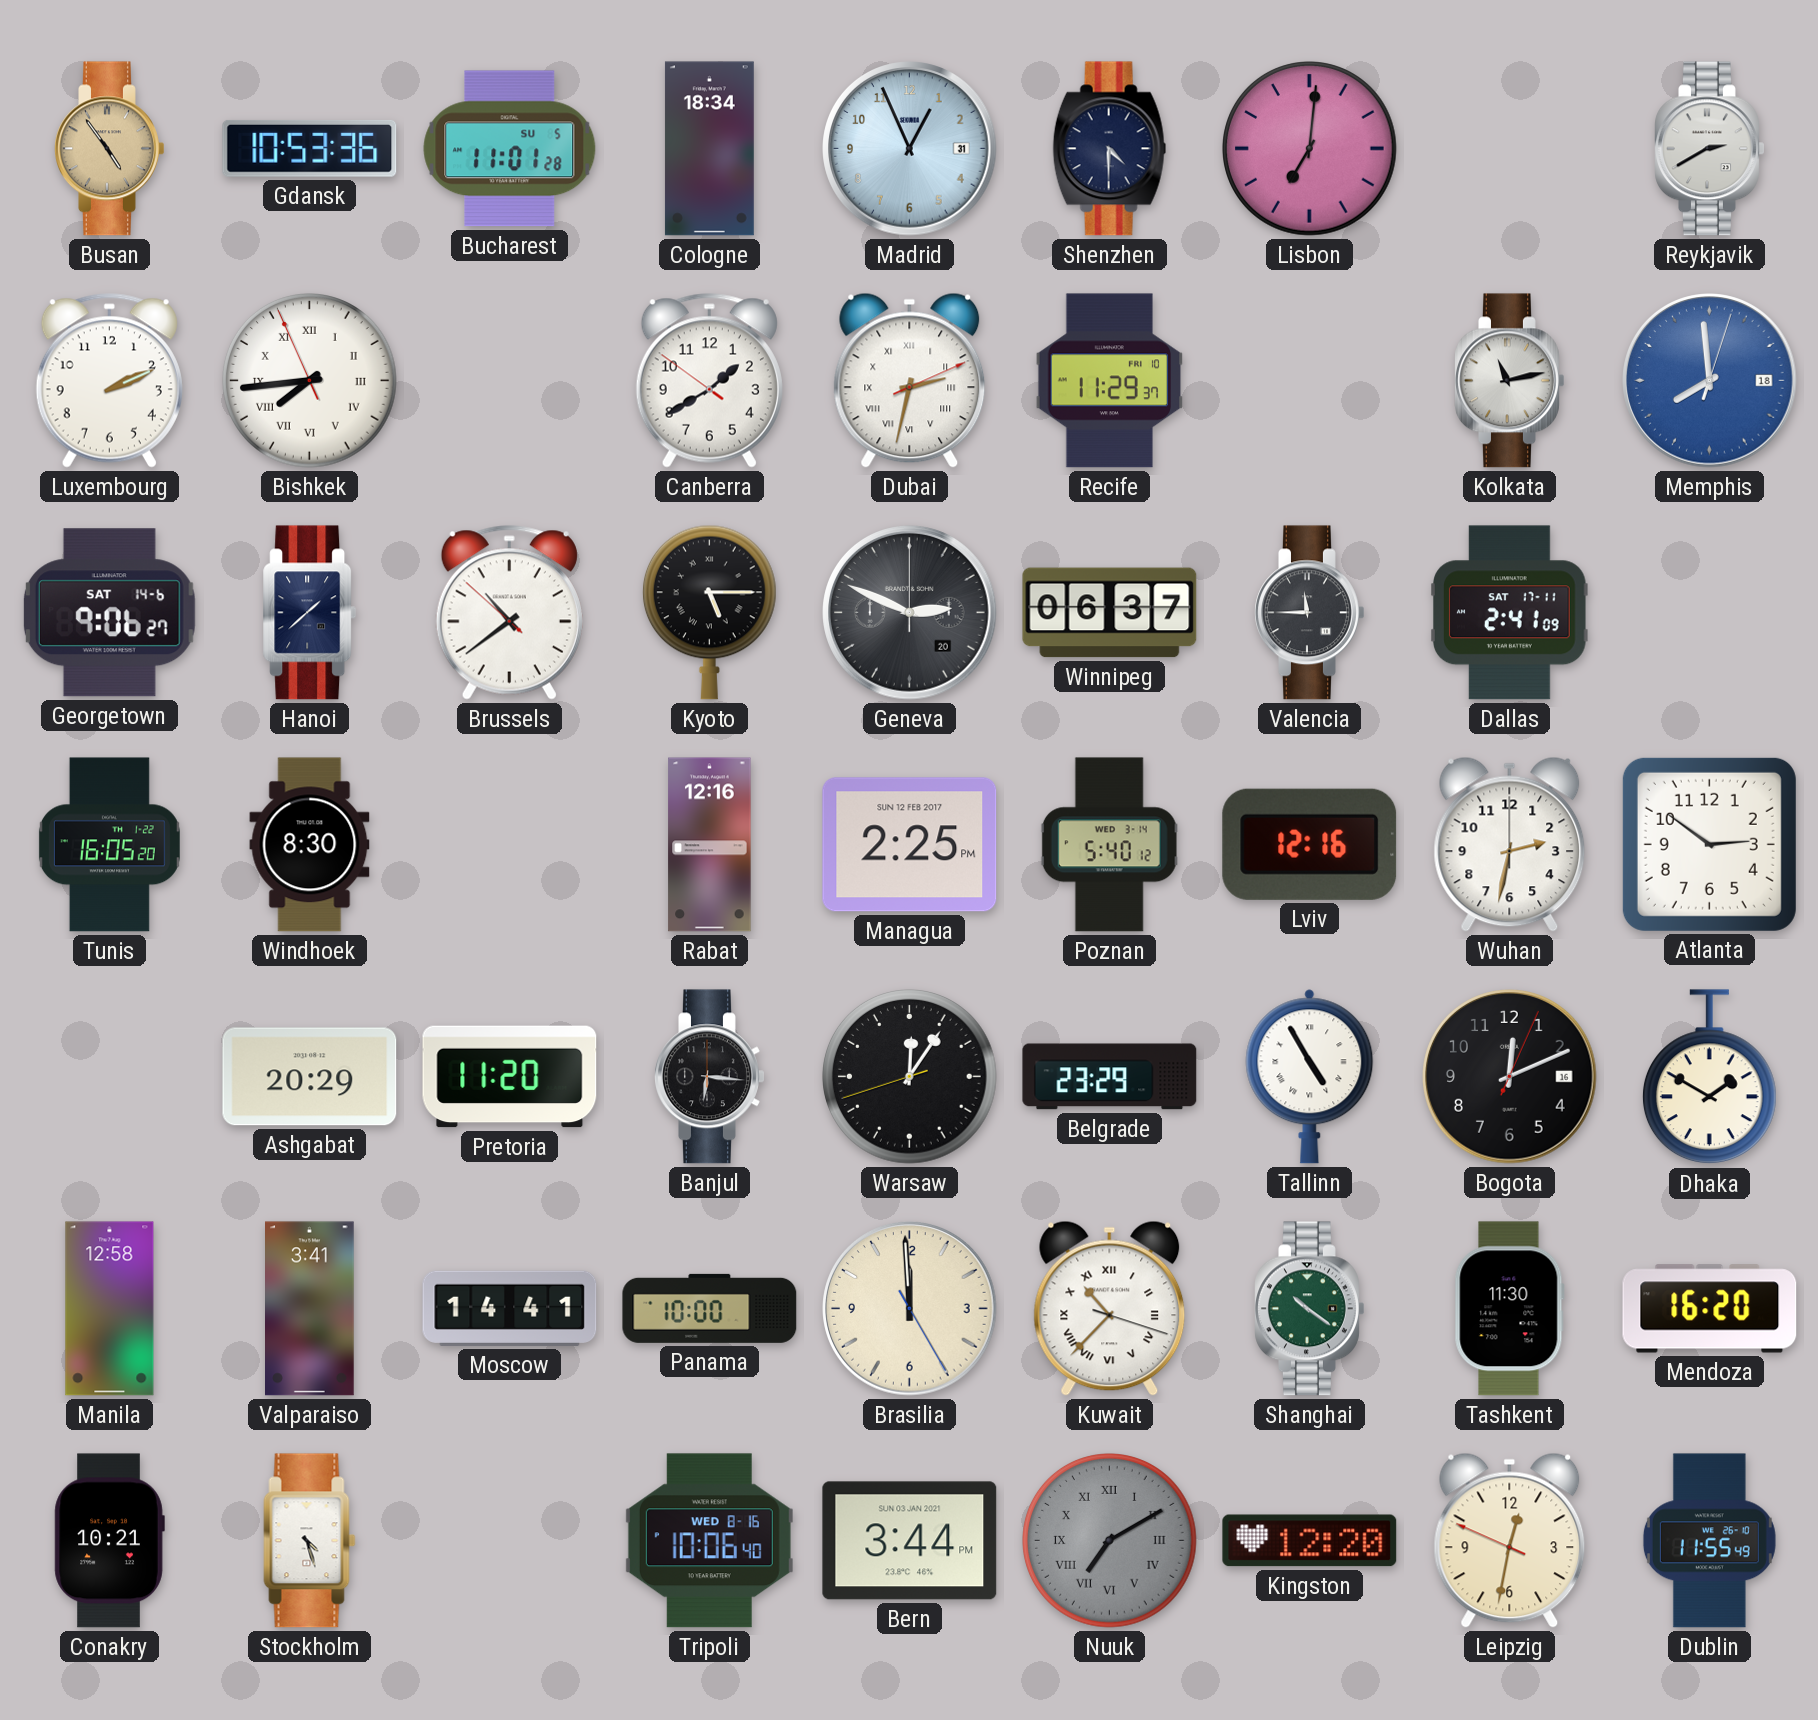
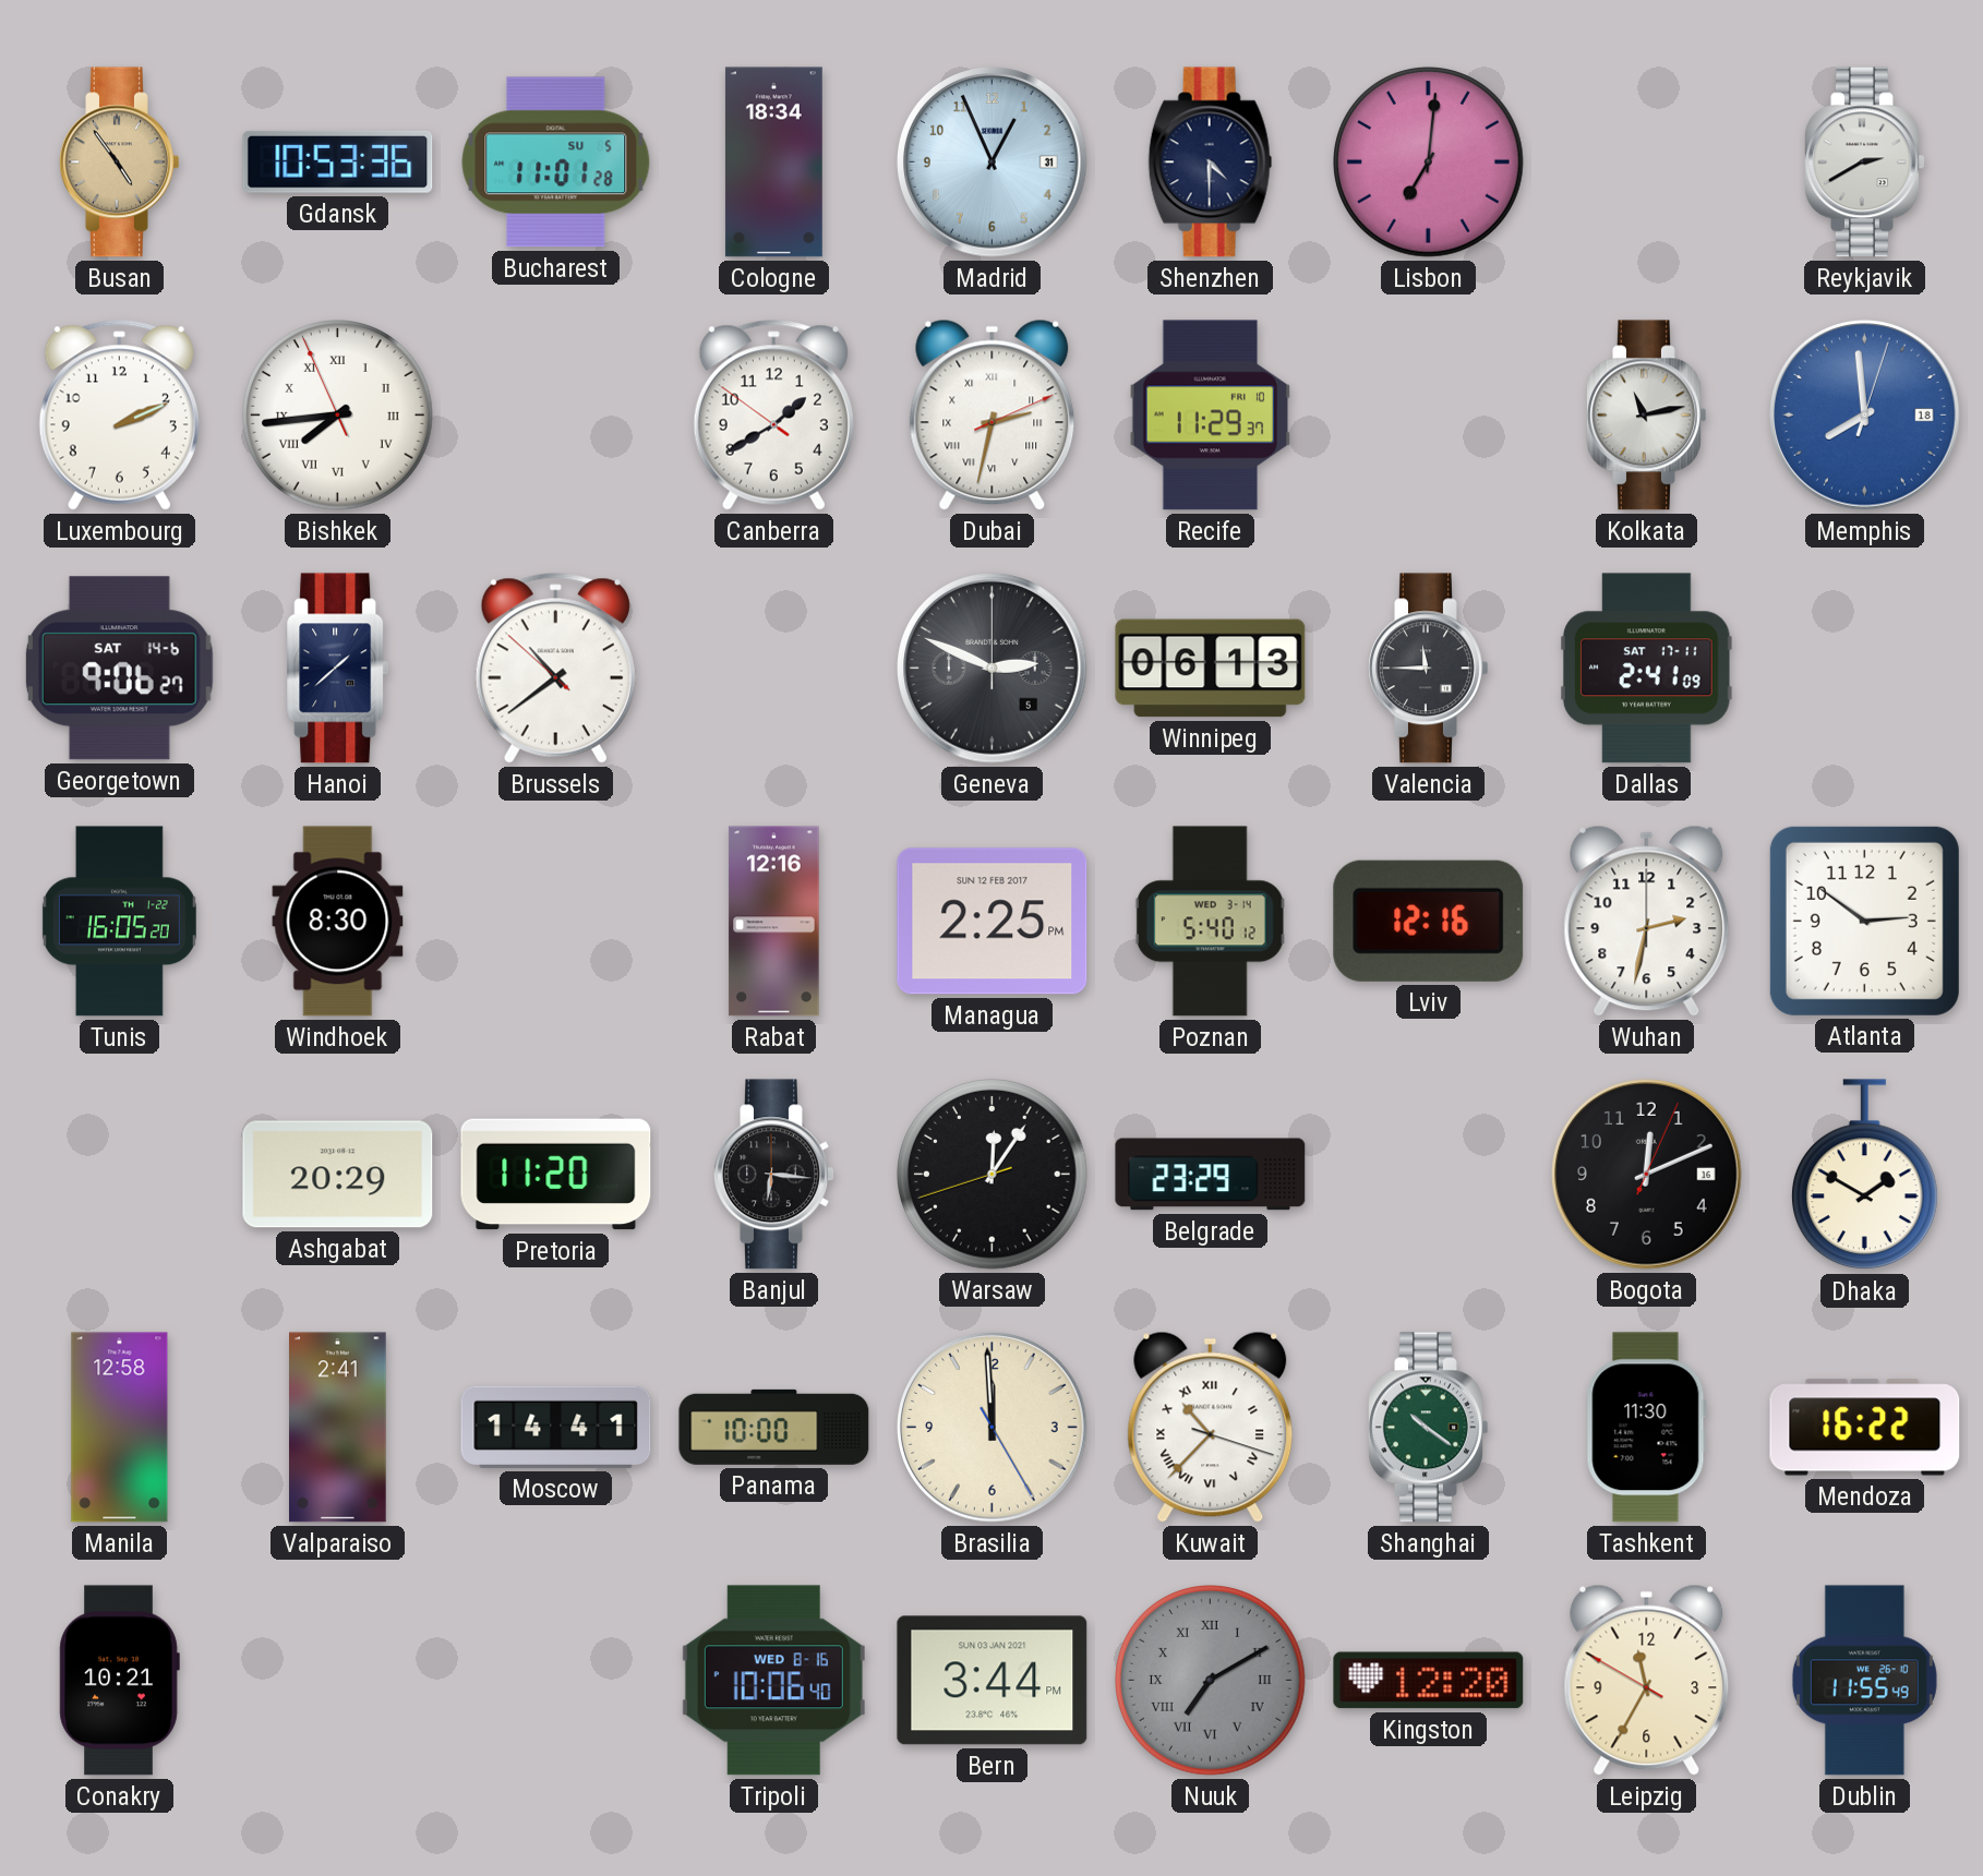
Kyoto: 5:15 -> none
Geneva date: 20 -> 5
Winnipeg: 06:37 -> 06:13
Tallinn: 4:55 -> none
Valparaiso: 3:41 -> 2:41
Mendoza: 16:20 -> 16:22
Stockholm: 4:27 -> none
Leipzig: 12:31 -> 11:34
